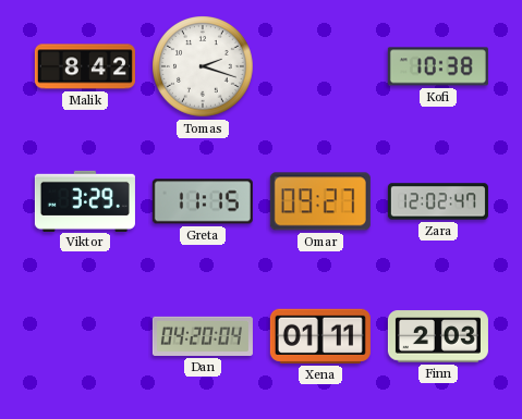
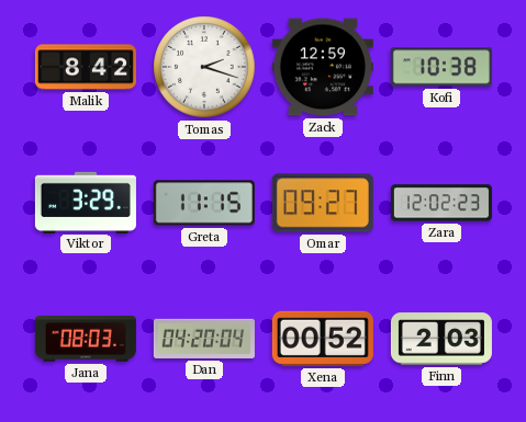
Zack: none -> 12:59
Zara: 12:02:47 -> 12:02:23
Jana: none -> 08:03
Xena: 01:11 -> 00:52
